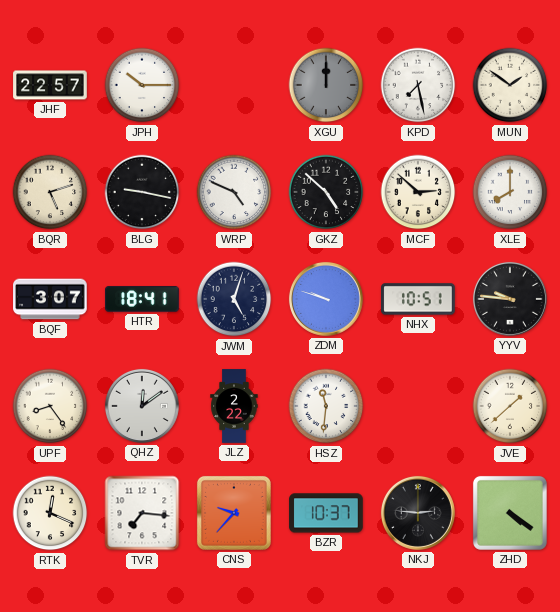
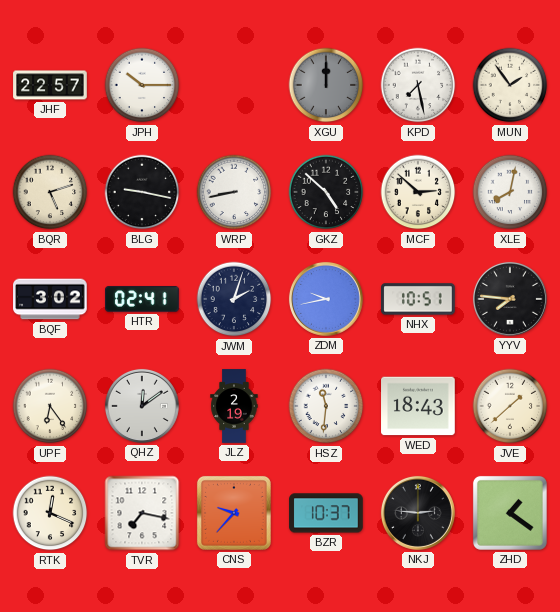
MUN: 1:51 -> 1:54
WRP: 4:49 -> 8:43
XLE: 8:00 -> 8:02
BQF: 3:07 -> 3:02
HTR: 18:41 -> 02:41
JWM: 5:03 -> 2:03
ZDM: 9:48 -> 9:43
YYV: 9:46 -> 7:46
UPF: 8:24 -> 6:24
JLZ: 2:22 -> 2:19
WED: none -> 18:43
TVR: 7:16 -> 7:17
ZHD: 4:21 -> 1:21
